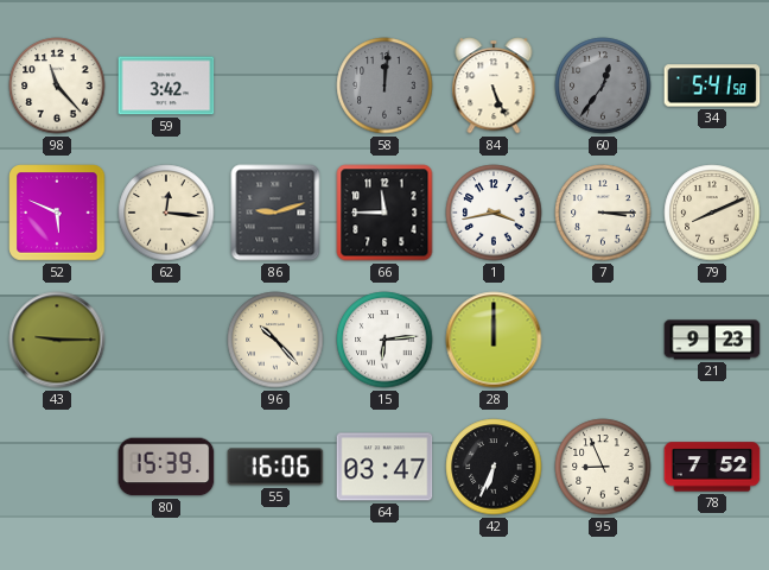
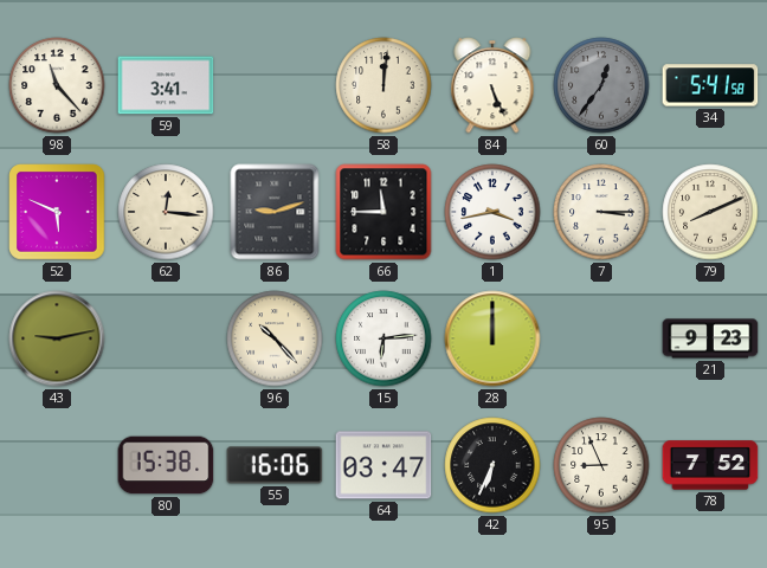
59: 3:42 -> 3:41
58 dial: grey -> cream
43: 9:15 -> 9:13
80: 15:39 -> 15:38
